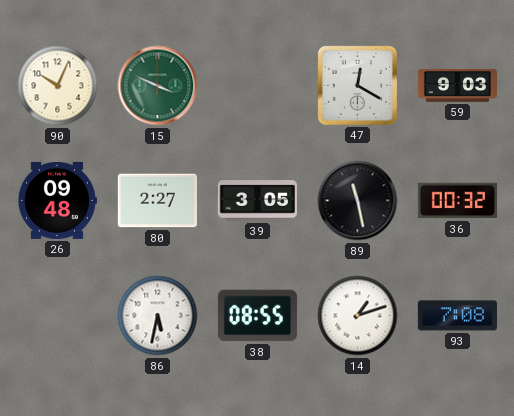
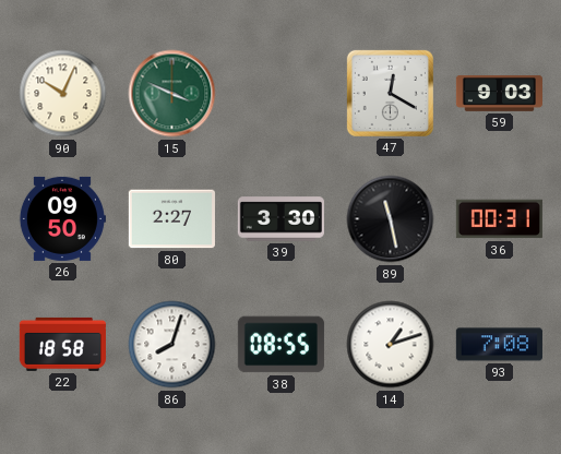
26: 09:48 -> 09:50
39: 3:05 -> 3:30
36: 00:32 -> 00:31
22: none -> 18:58
86: 5:32 -> 8:03
